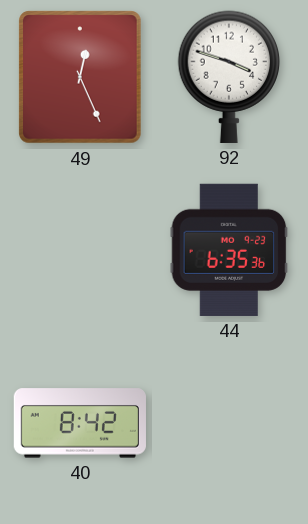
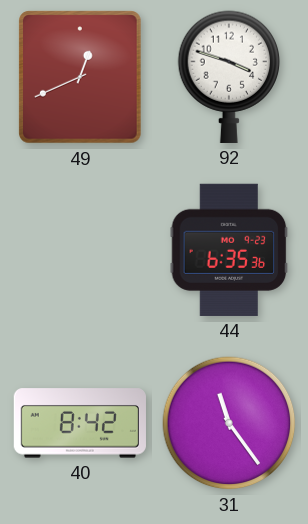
49: 12:26 -> 12:41
31: none -> 11:24
